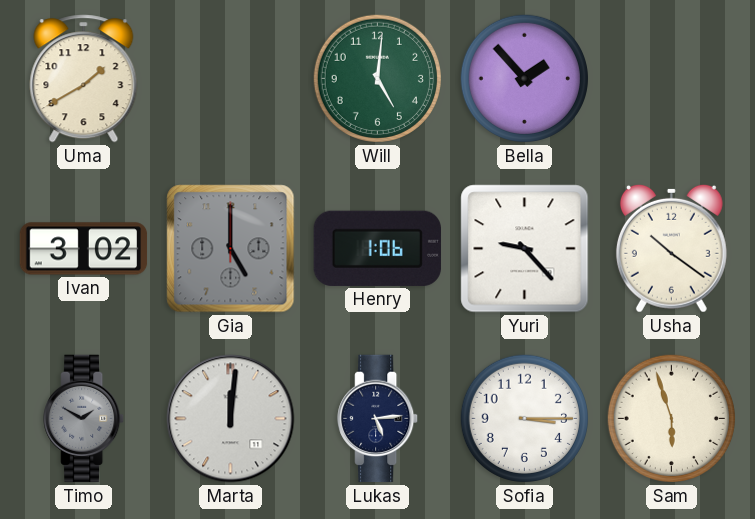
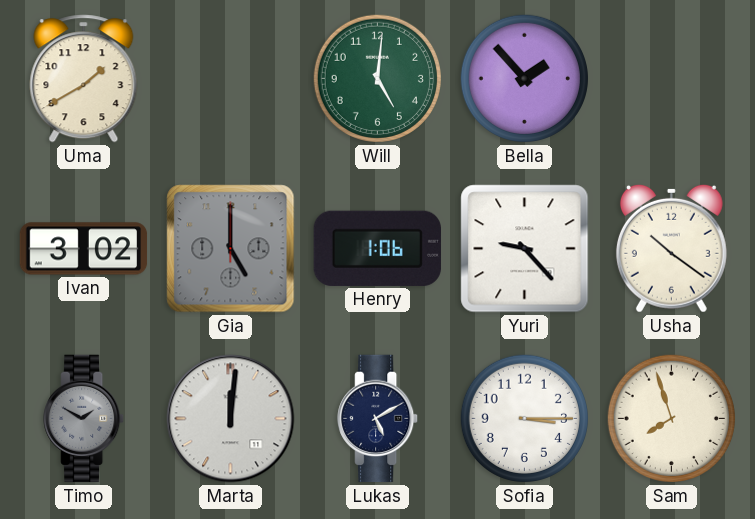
Lukas: 5:14 -> 5:10
Sam: 5:57 -> 7:57
